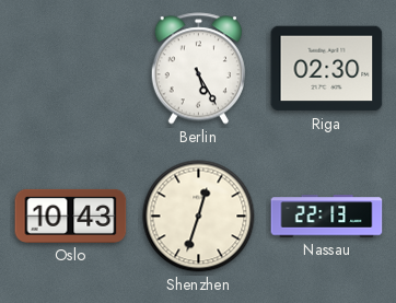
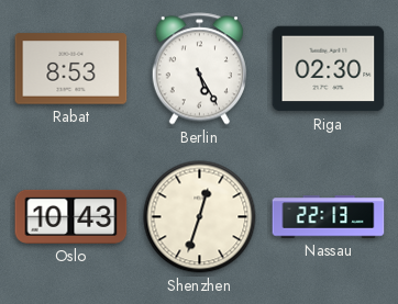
Rabat: none -> 8:53
